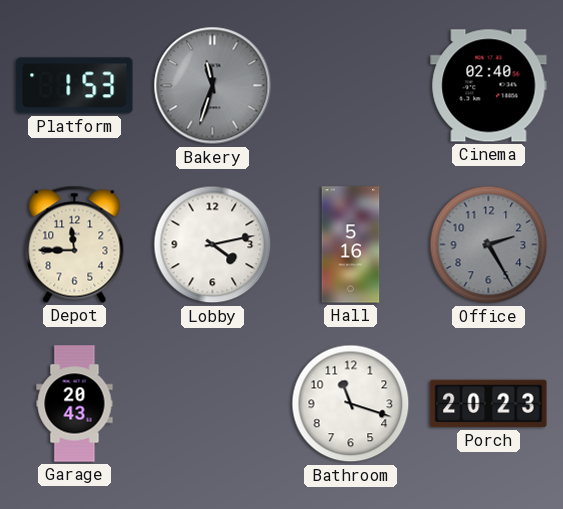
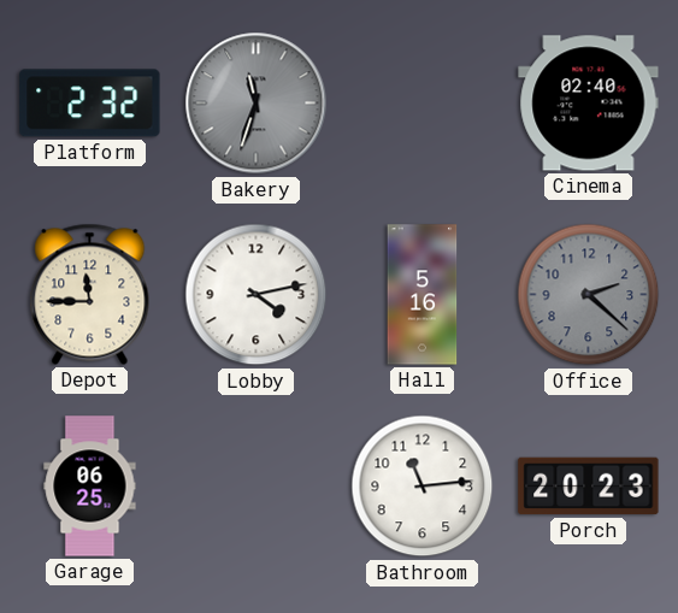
Platform: 1:53 -> 2:32
Office: 2:25 -> 2:22
Garage: 20:43 -> 06:25
Bathroom: 11:18 -> 11:14
